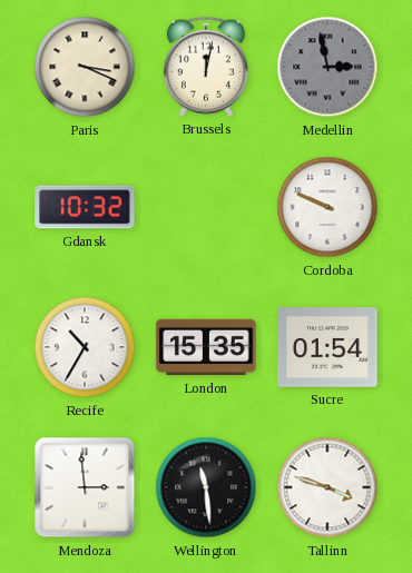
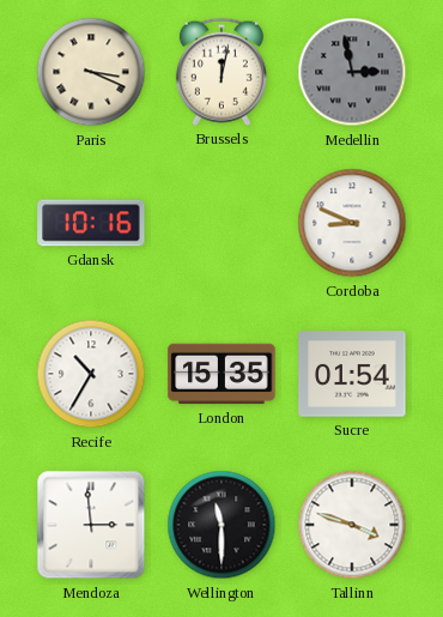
Gdansk: 10:32 -> 10:16
Cordoba: 9:49 -> 8:49
Wellington: 11:29 -> 11:30
